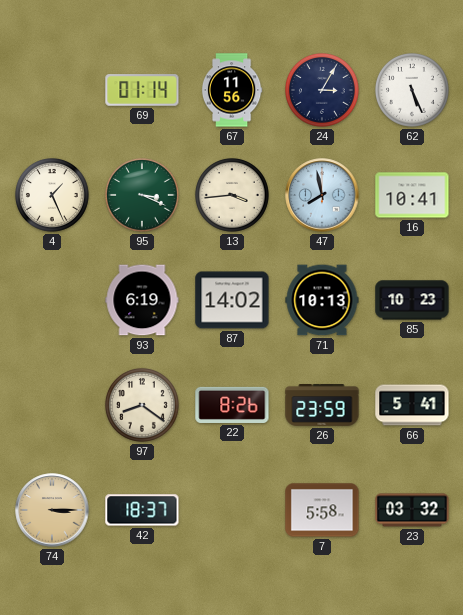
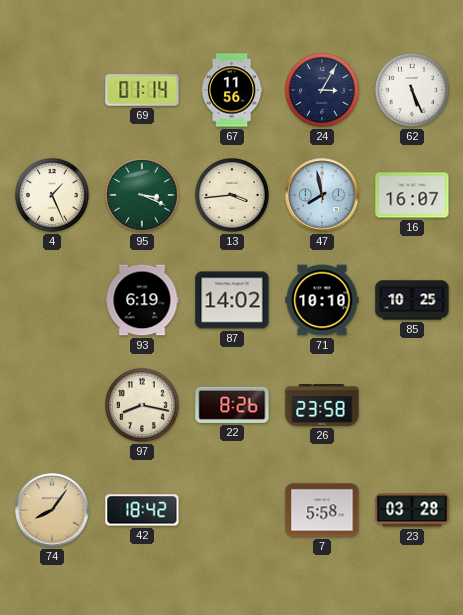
16: 10:41 -> 16:07
71: 10:13 -> 10:10
85: 10:23 -> 10:25
97: 8:21 -> 8:17
26: 23:59 -> 23:58
66: 5:41 -> none
74: 3:15 -> 8:06
42: 18:37 -> 18:42
23: 03:32 -> 03:28
